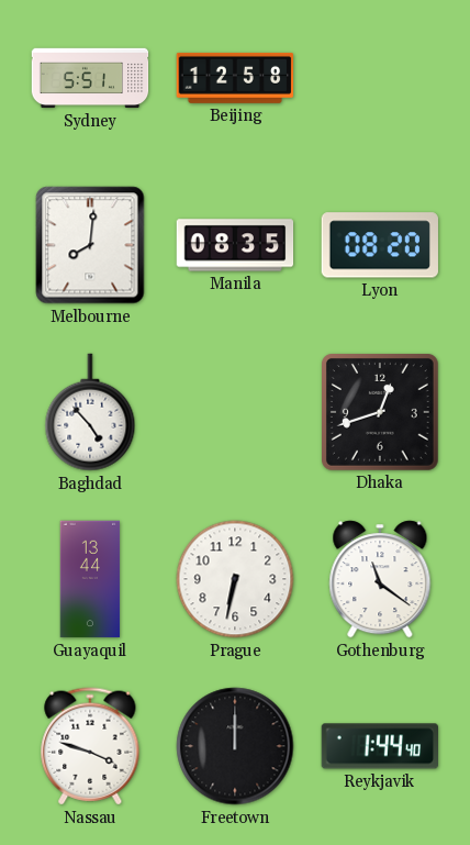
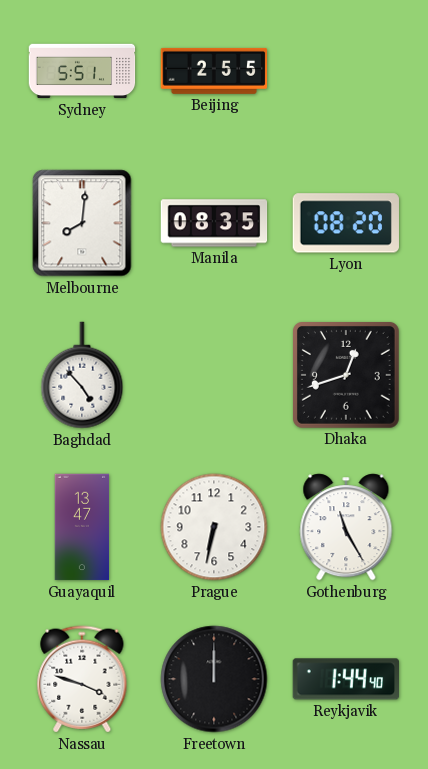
Beijing: 12:58 -> 2:55
Guayaquil: 13:44 -> 13:47
Gothenburg: 11:21 -> 11:25
